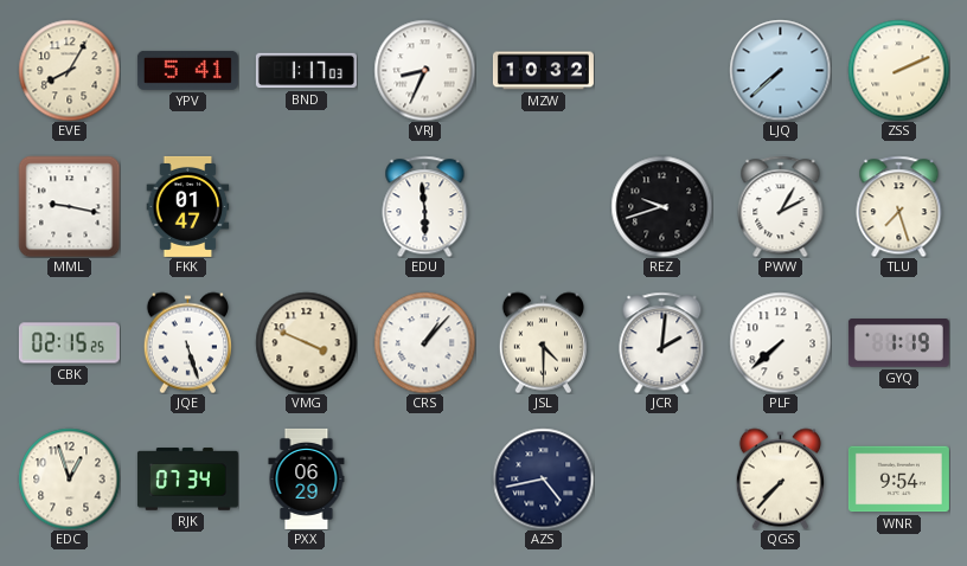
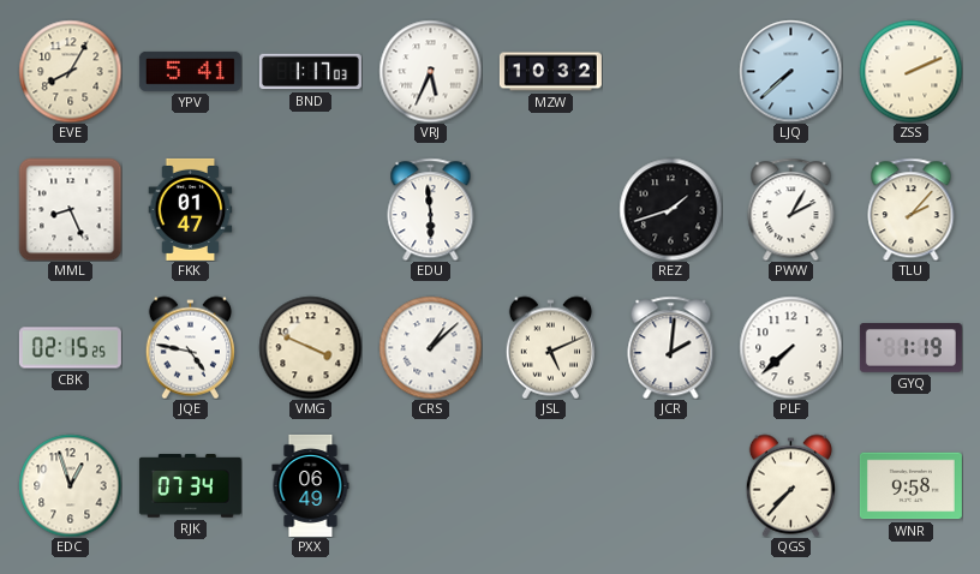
VRJ: 8:34 -> 5:34
MML: 9:17 -> 8:26
REZ: 9:42 -> 1:42
TLU: 7:27 -> 2:07
JQE: 5:27 -> 4:47
CRS: 1:07 -> 1:08
JSL: 4:30 -> 5:11
PXX: 06:29 -> 06:49
AZS: 4:43 -> none
WNR: 9:54 -> 9:58
